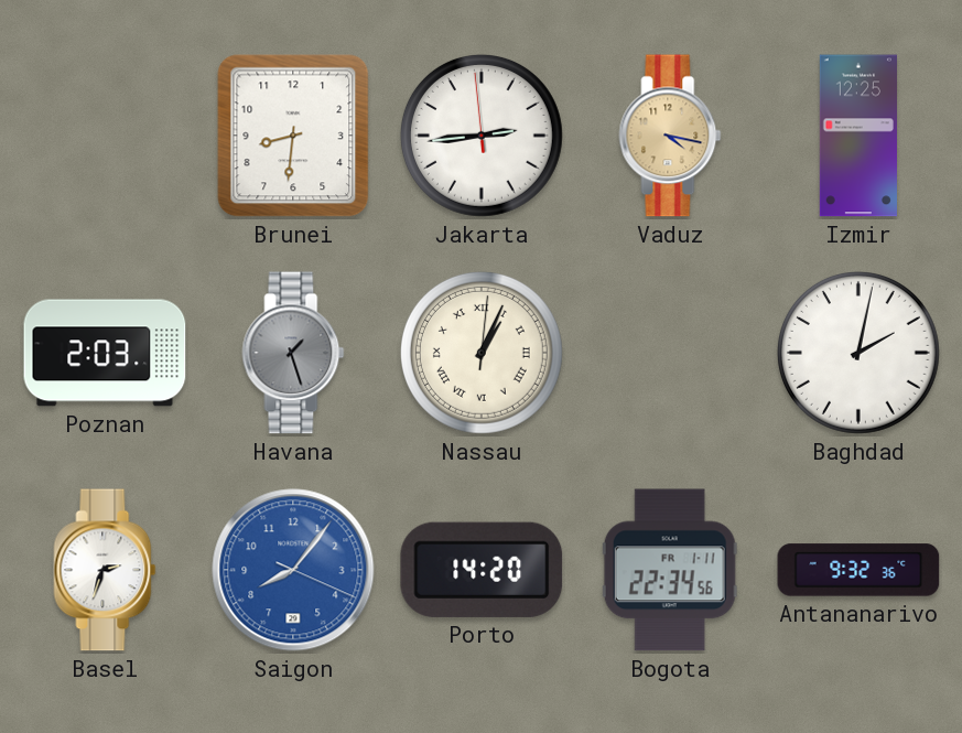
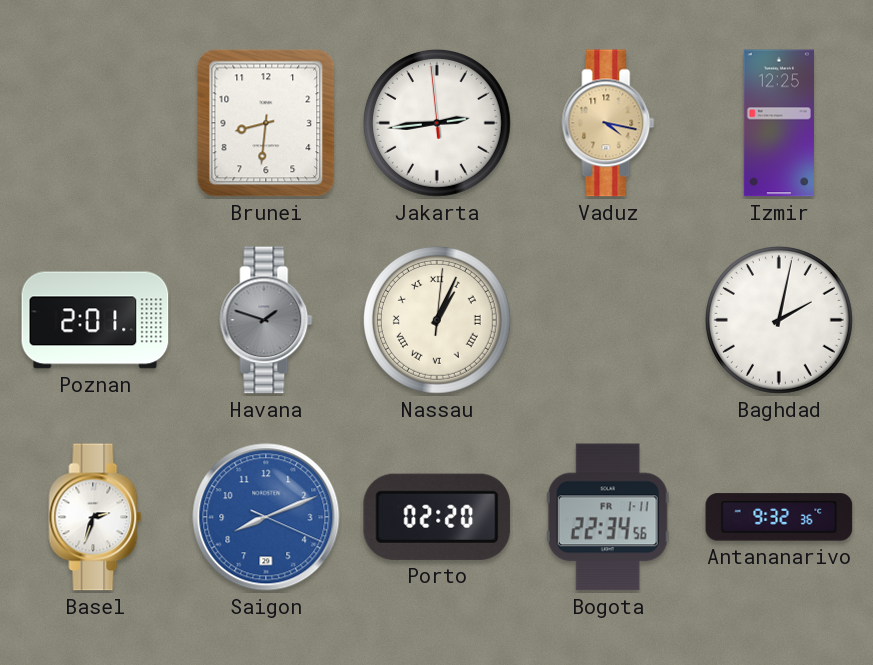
Poznan: 2:03 -> 2:01
Havana: 1:27 -> 1:48
Saigon: 8:06 -> 8:11
Porto: 14:20 -> 02:20
